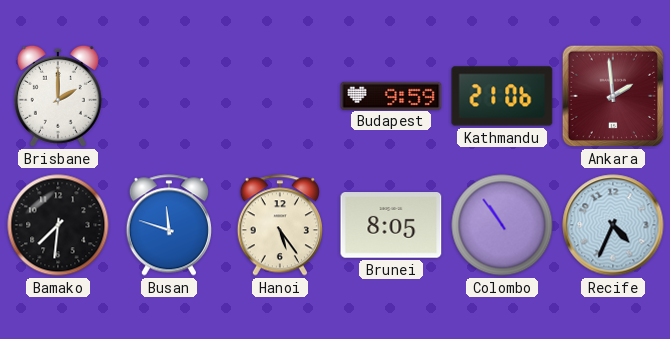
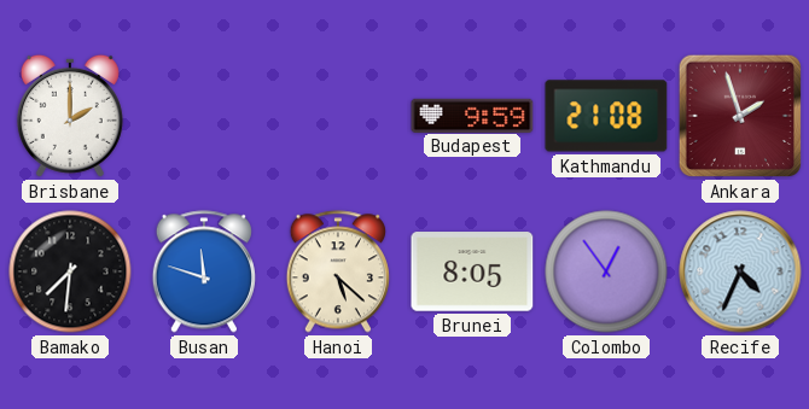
Kathmandu: 21:06 -> 21:08
Ankara: 1:59 -> 1:57
Hanoi: 5:24 -> 5:22
Colombo: 10:54 -> 12:54
